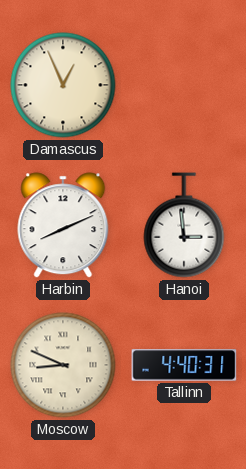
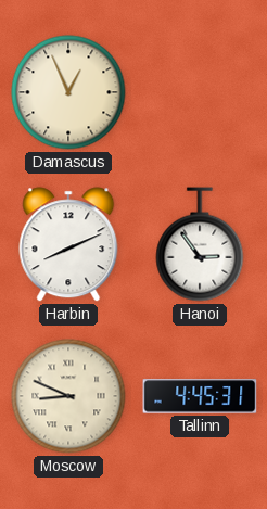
Hanoi: 2:59 -> 2:54
Tallinn: 4:40 -> 4:45
